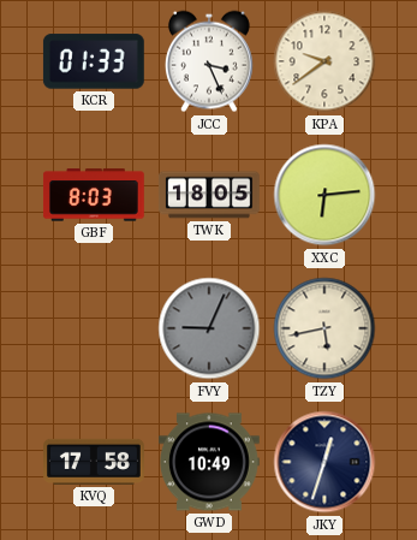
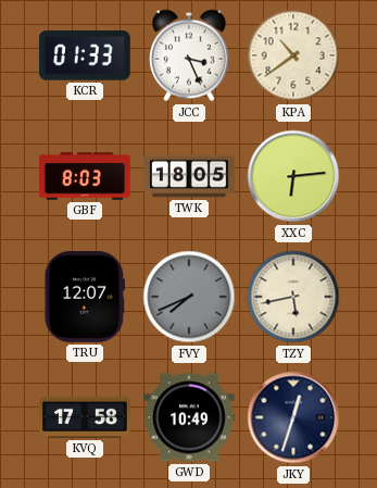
KPA: 9:39 -> 10:39
TRU: none -> 12:07
FVY: 9:04 -> 7:41
